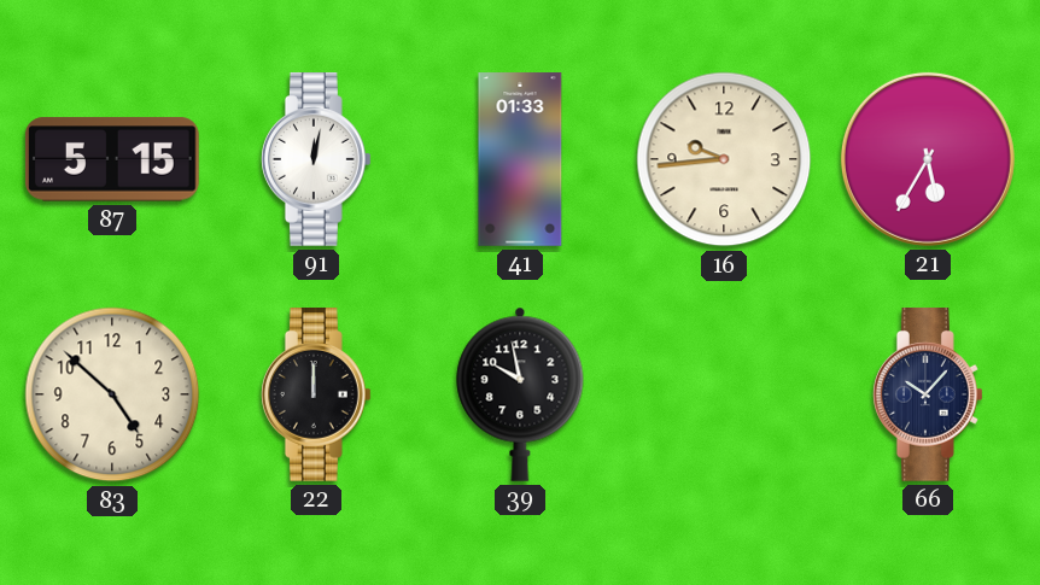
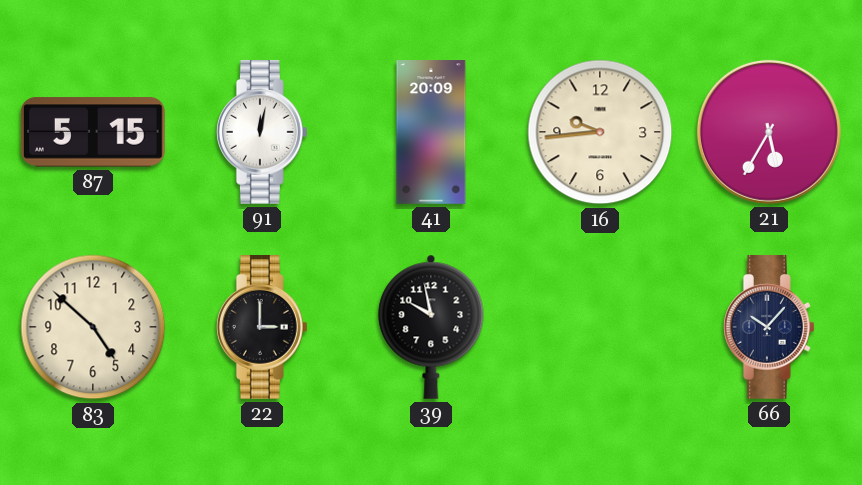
41: 01:33 -> 20:09
22: 12:00 -> 3:00
